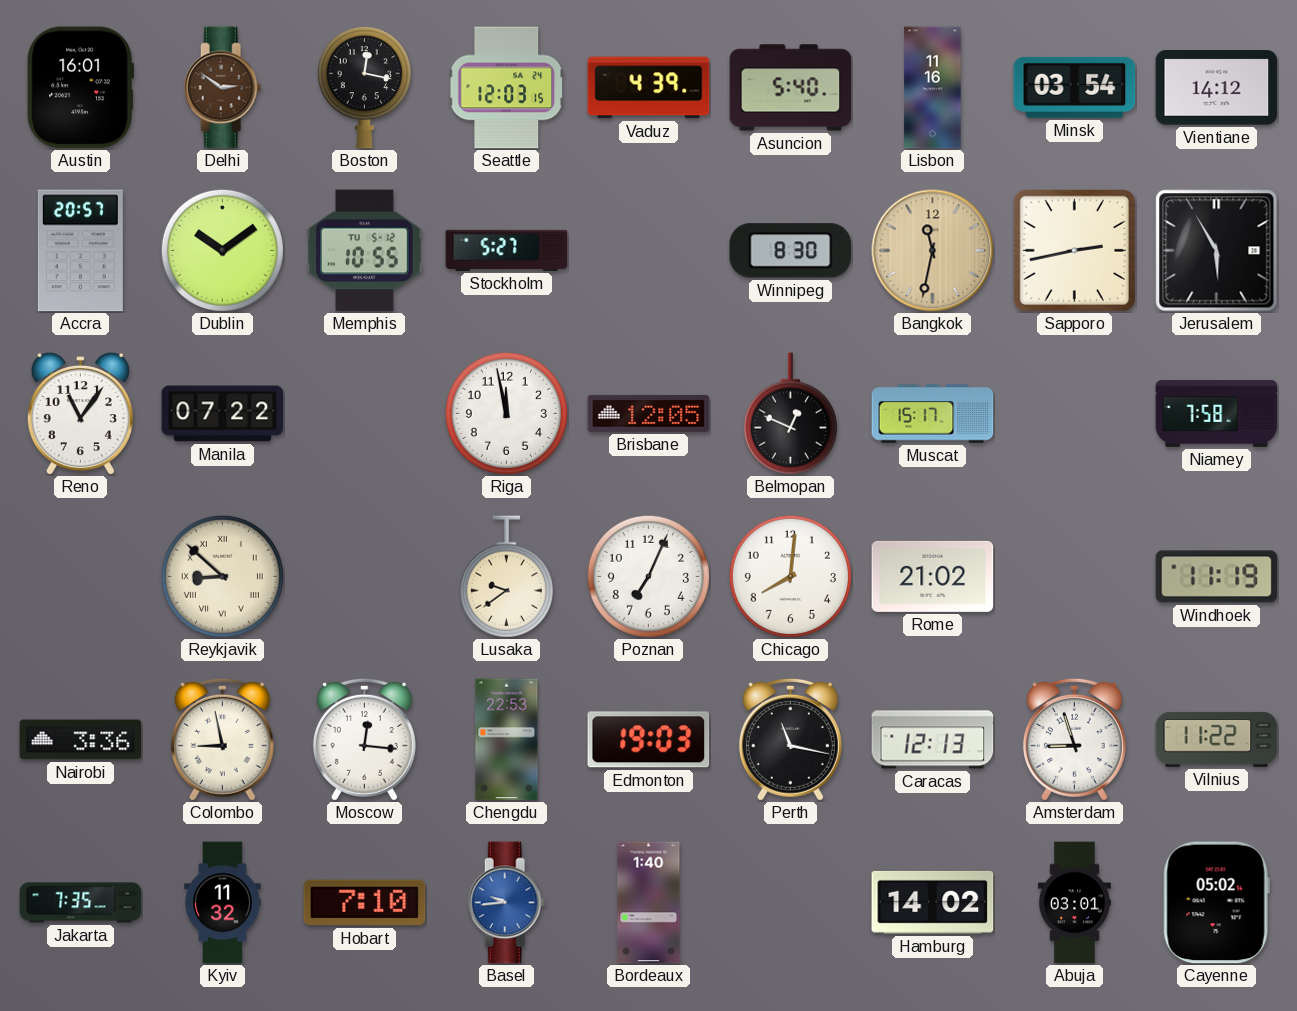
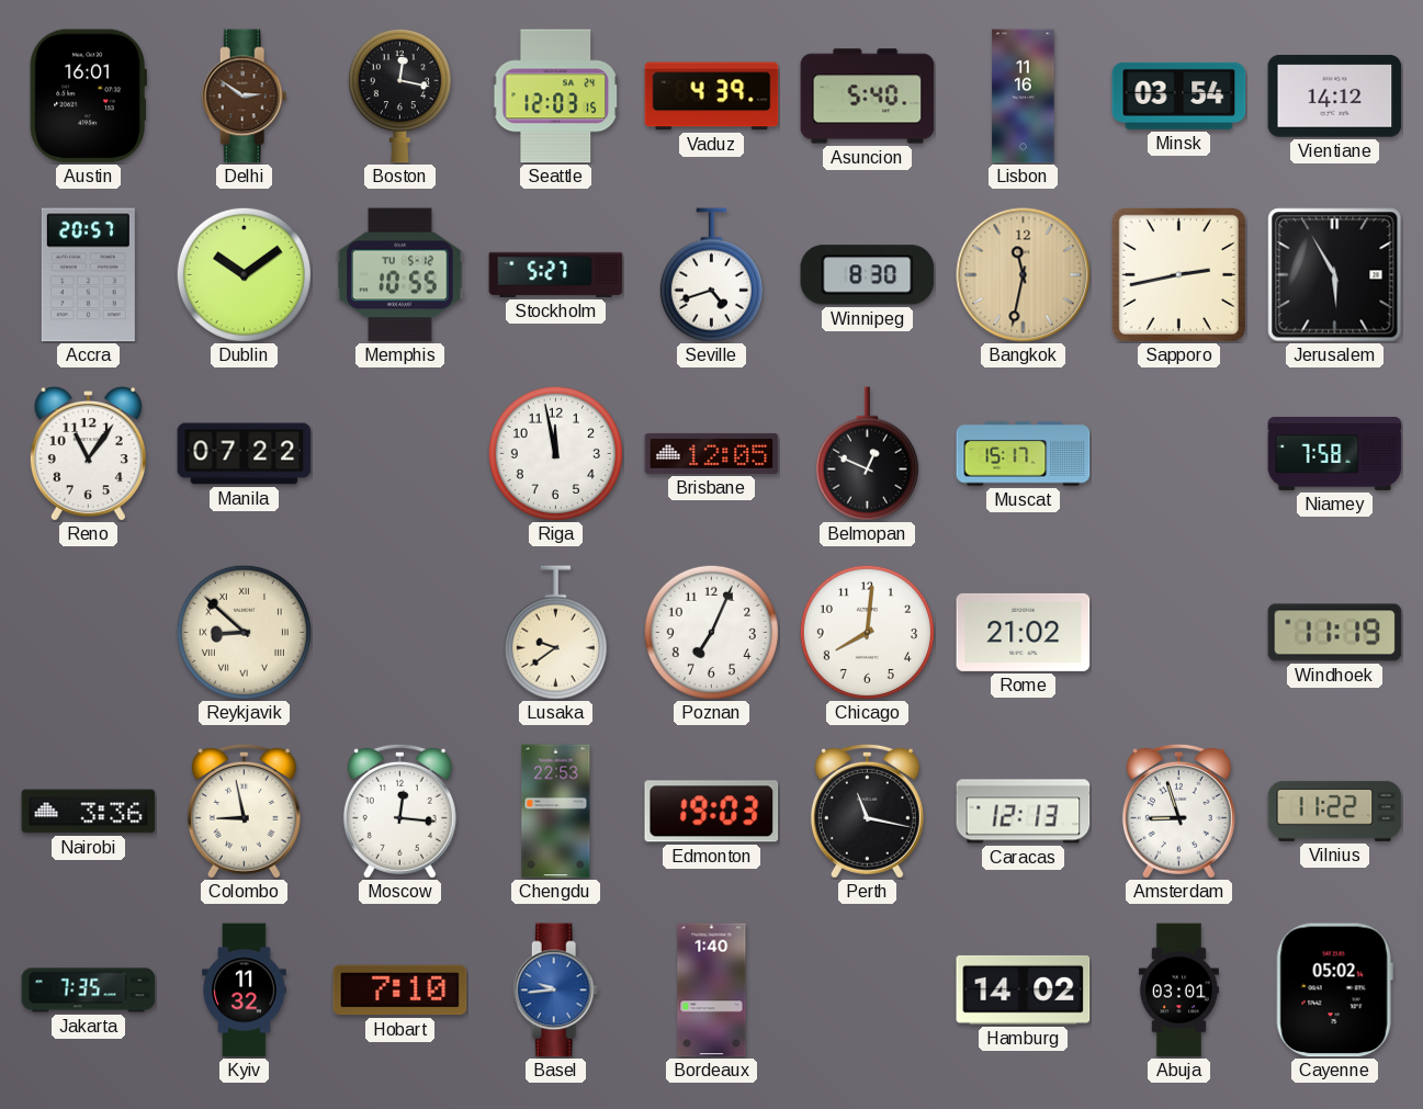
Seville: none -> 4:42
